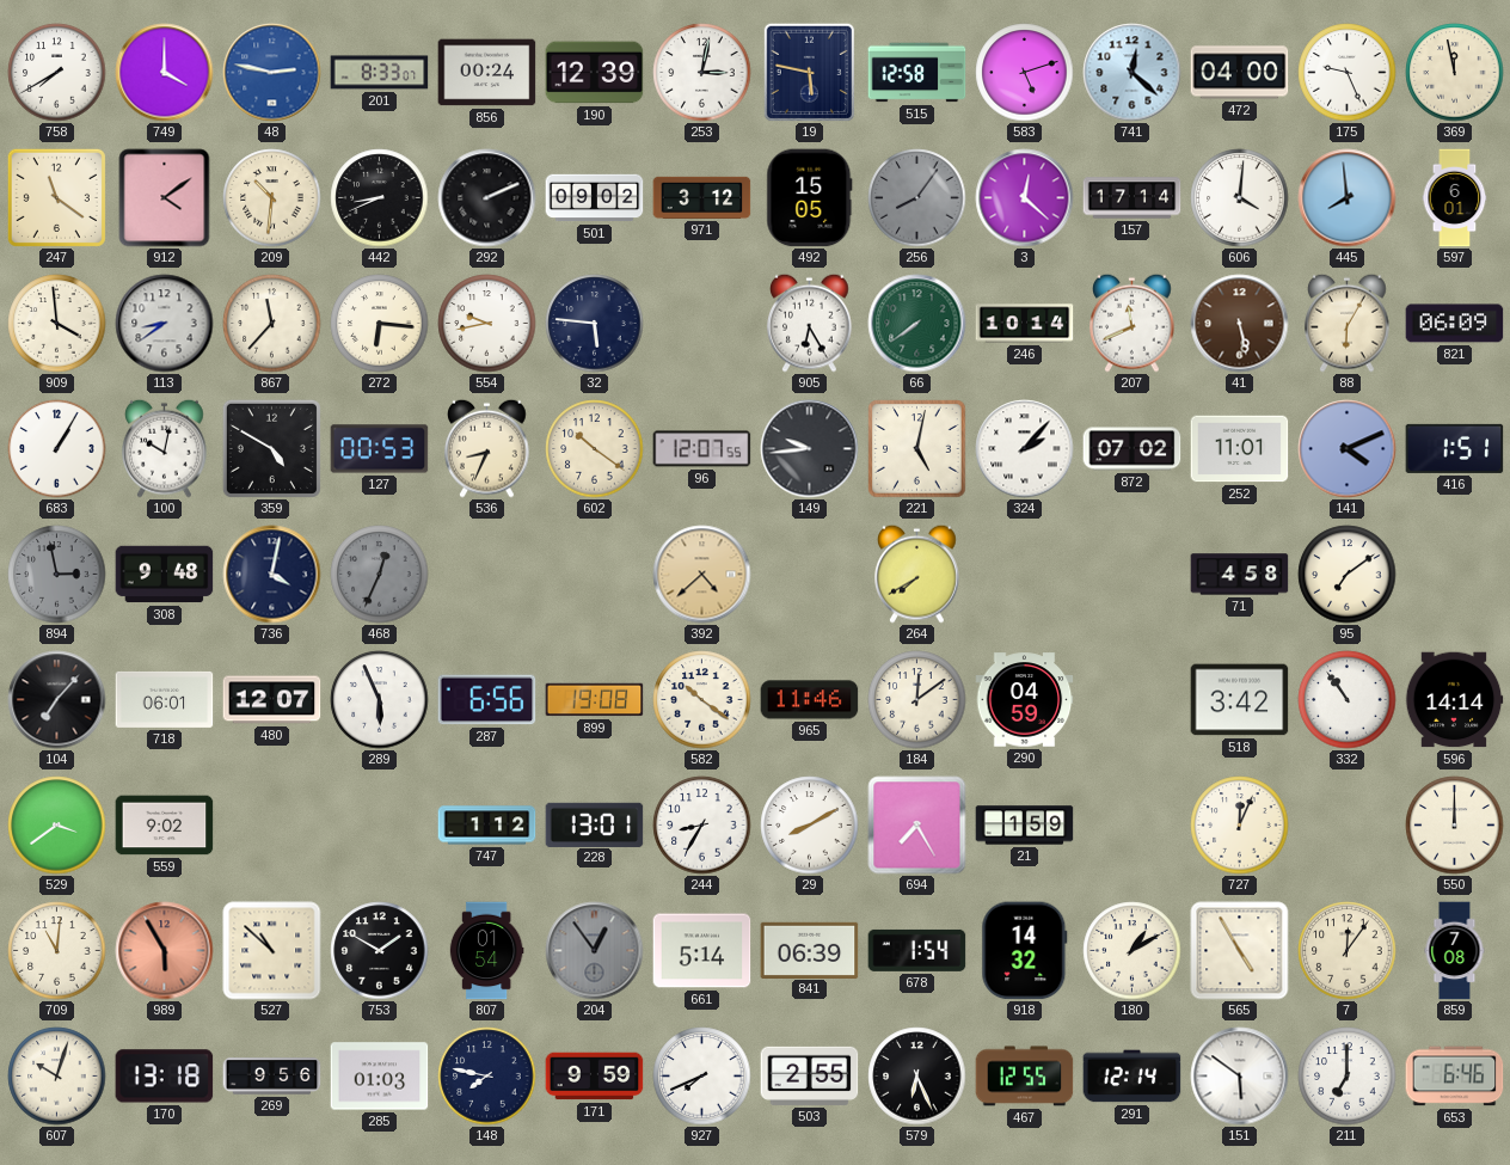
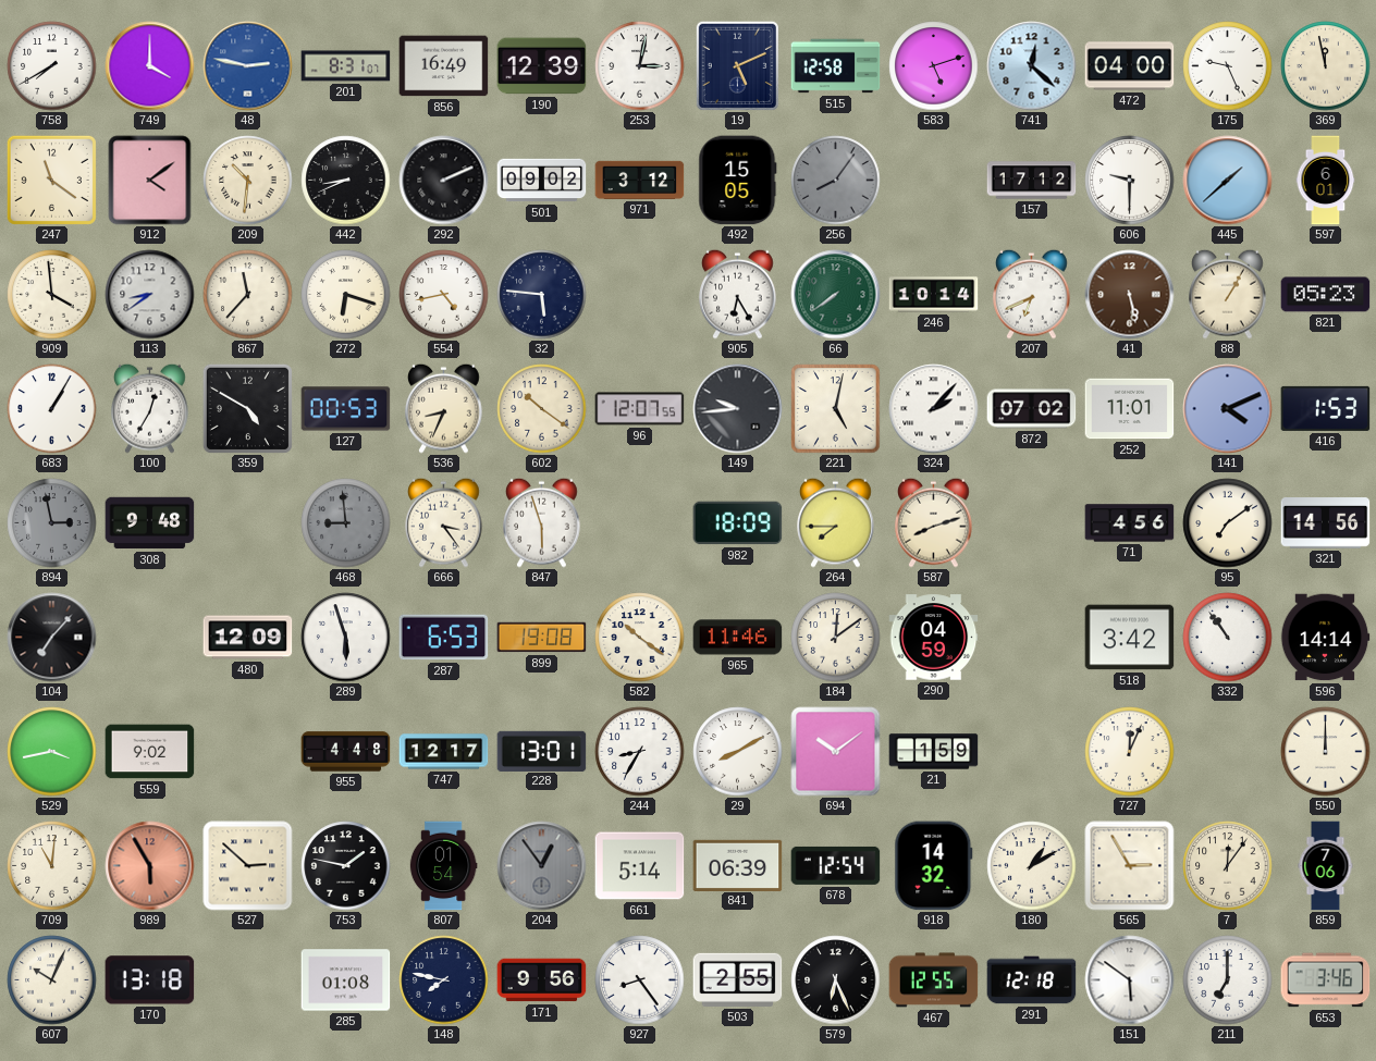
201: 8:33 -> 8:31
856: 00:24 -> 16:49
19: 5:47 -> 5:11
3: 12:22 -> none
157: 17:14 -> 17:12
606: 4:01 -> 9:30
445: 7:59 -> 1:38
272: 6:16 -> 6:18
554: 9:43 -> 4:43
207: 11:41 -> 6:41
88: 6:05 -> 1:05
821: 06:09 -> 05:23
100: 10:02 -> 12:35
416: 1:51 -> 1:53
736: 4:02 -> none
468: 12:34 -> 8:59
666: none -> 3:24
847: none -> 5:57
392: 4:38 -> none
982: none -> 18:09
264: 7:40 -> 7:45
587: none -> 8:12
71: 4:58 -> 4:56
321: none -> 14:56
718: 06:01 -> none
480: 12:07 -> 12:09
289: 5:56 -> 5:57
287: 6:56 -> 6:53
529: 3:39 -> 3:43
955: none -> 4:48
747: 1:12 -> 12:17
694: 7:25 -> 10:09
527: 10:52 -> 2:52
753: 1:50 -> 1:47
678: 1:54 -> 12:54
565: 4:55 -> 2:55
859: 7:08 -> 7:06
607: 10:03 -> 10:04
269: 9:56 -> none
285: 01:03 -> 01:08
171: 9:59 -> 9:56
927: 7:41 -> 8:24
291: 12:14 -> 12:18
653: 6:46 -> 3:46
